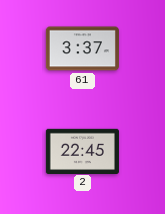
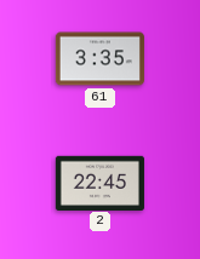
61: 3:37 -> 3:35
